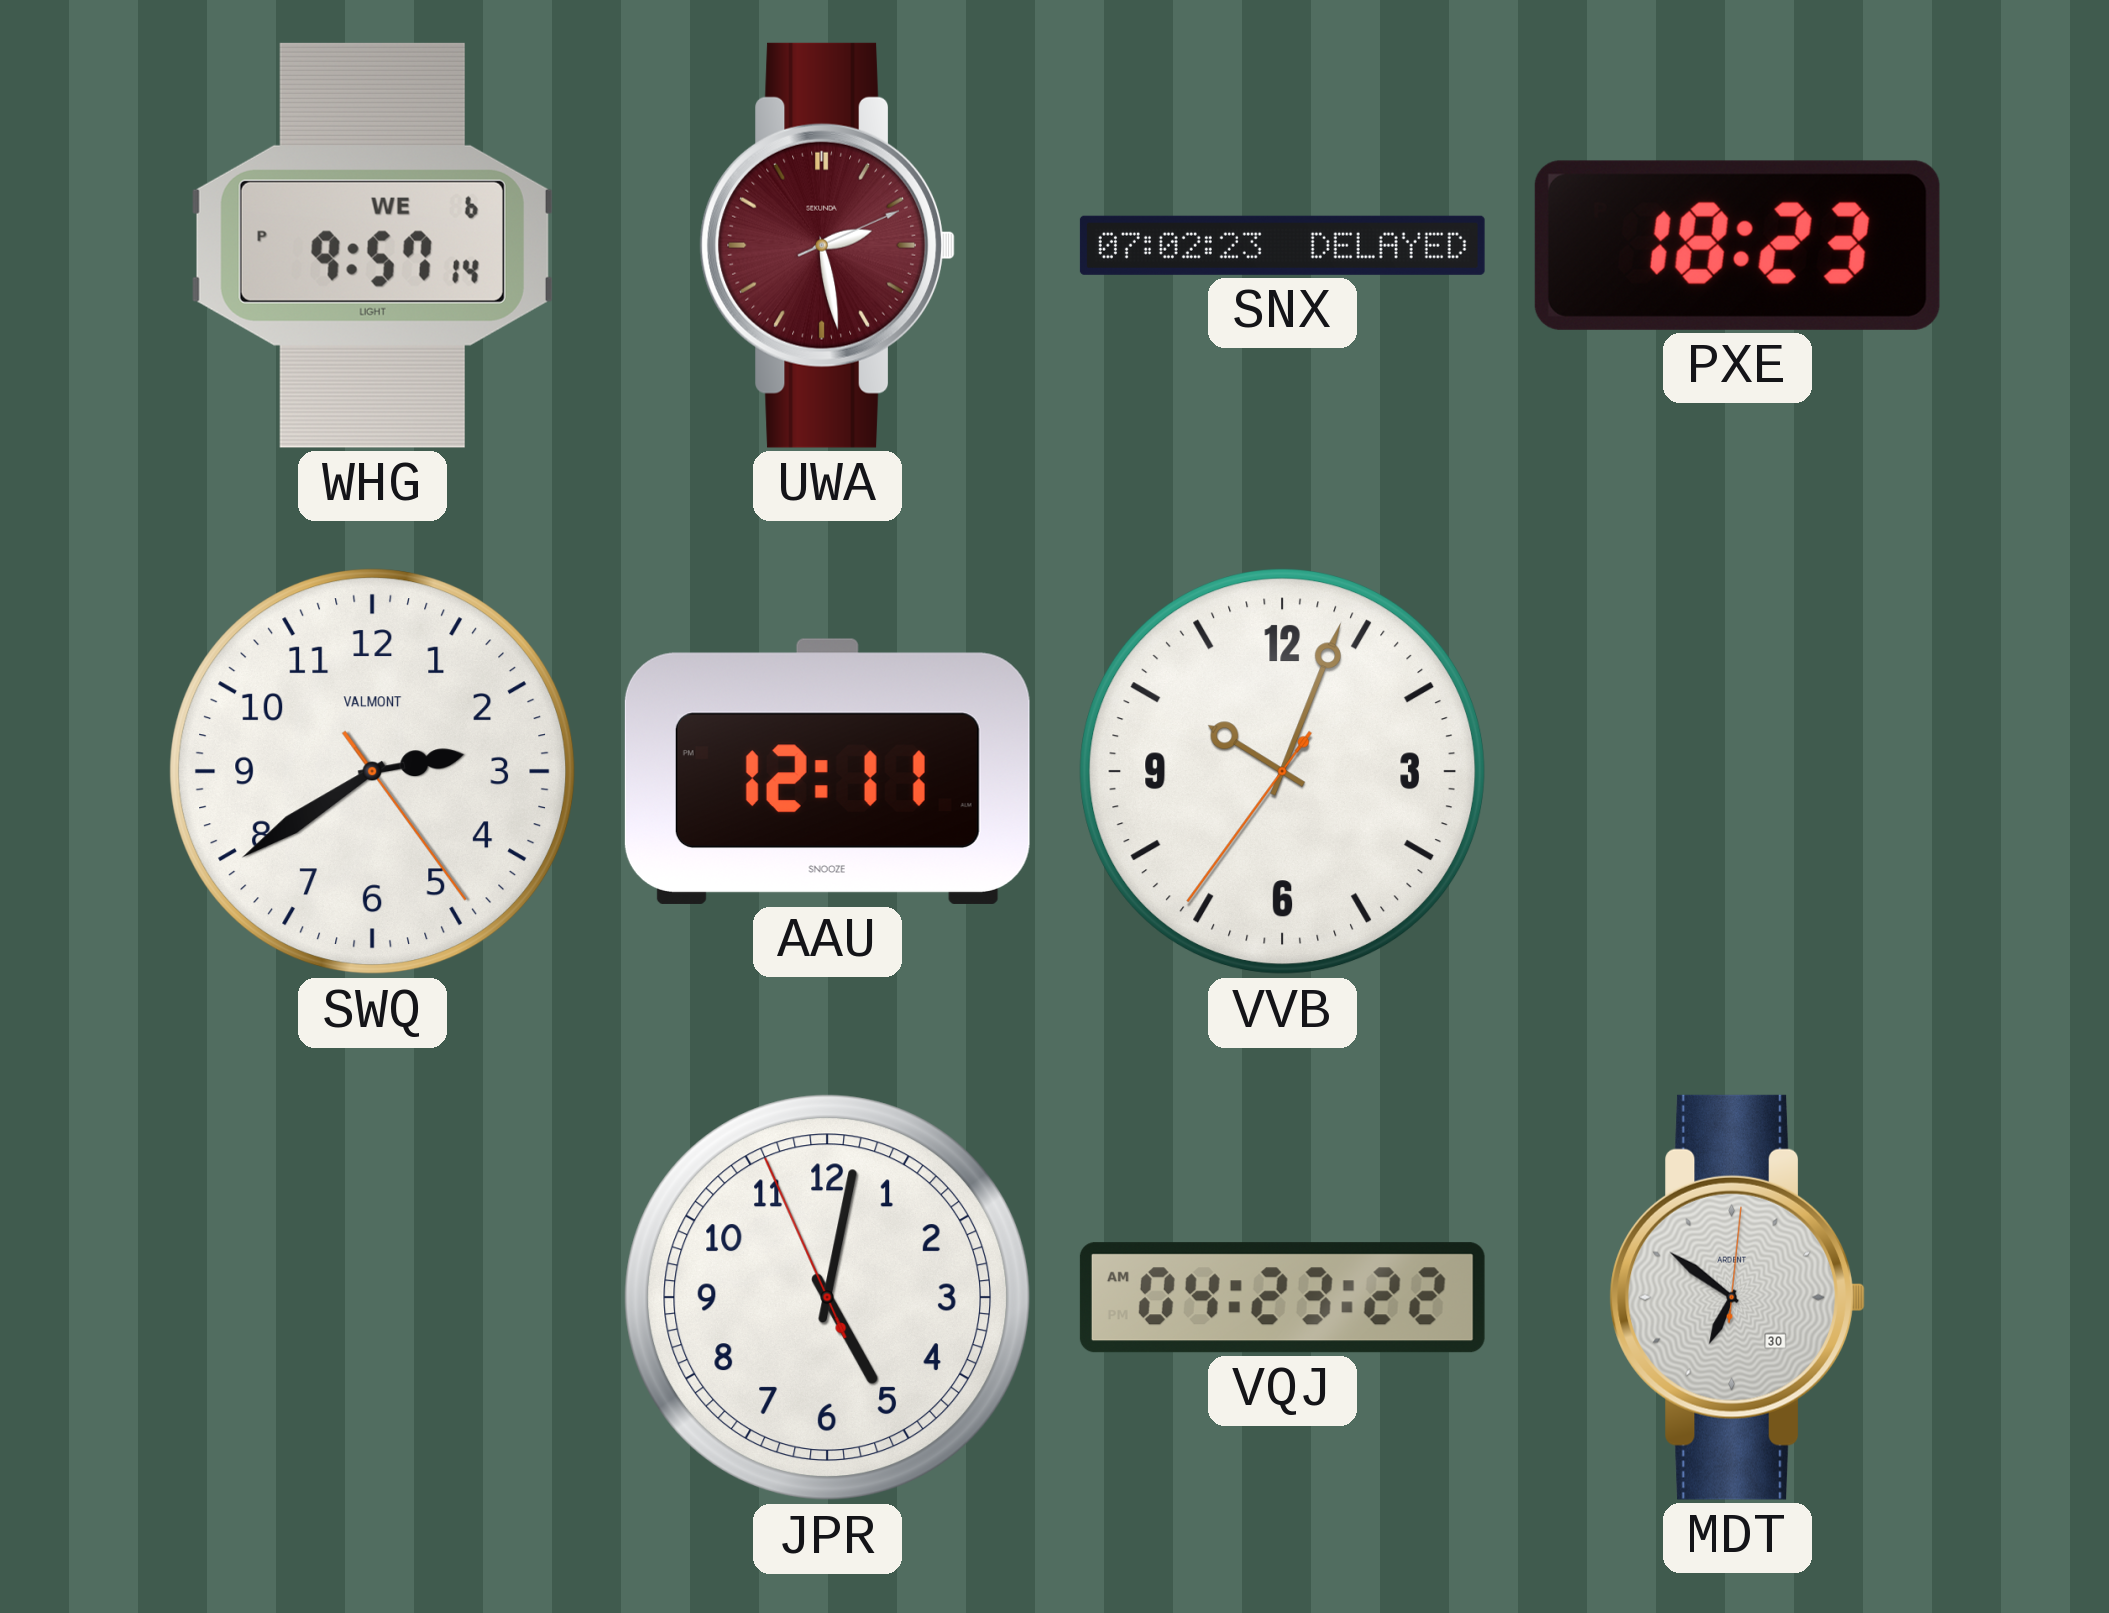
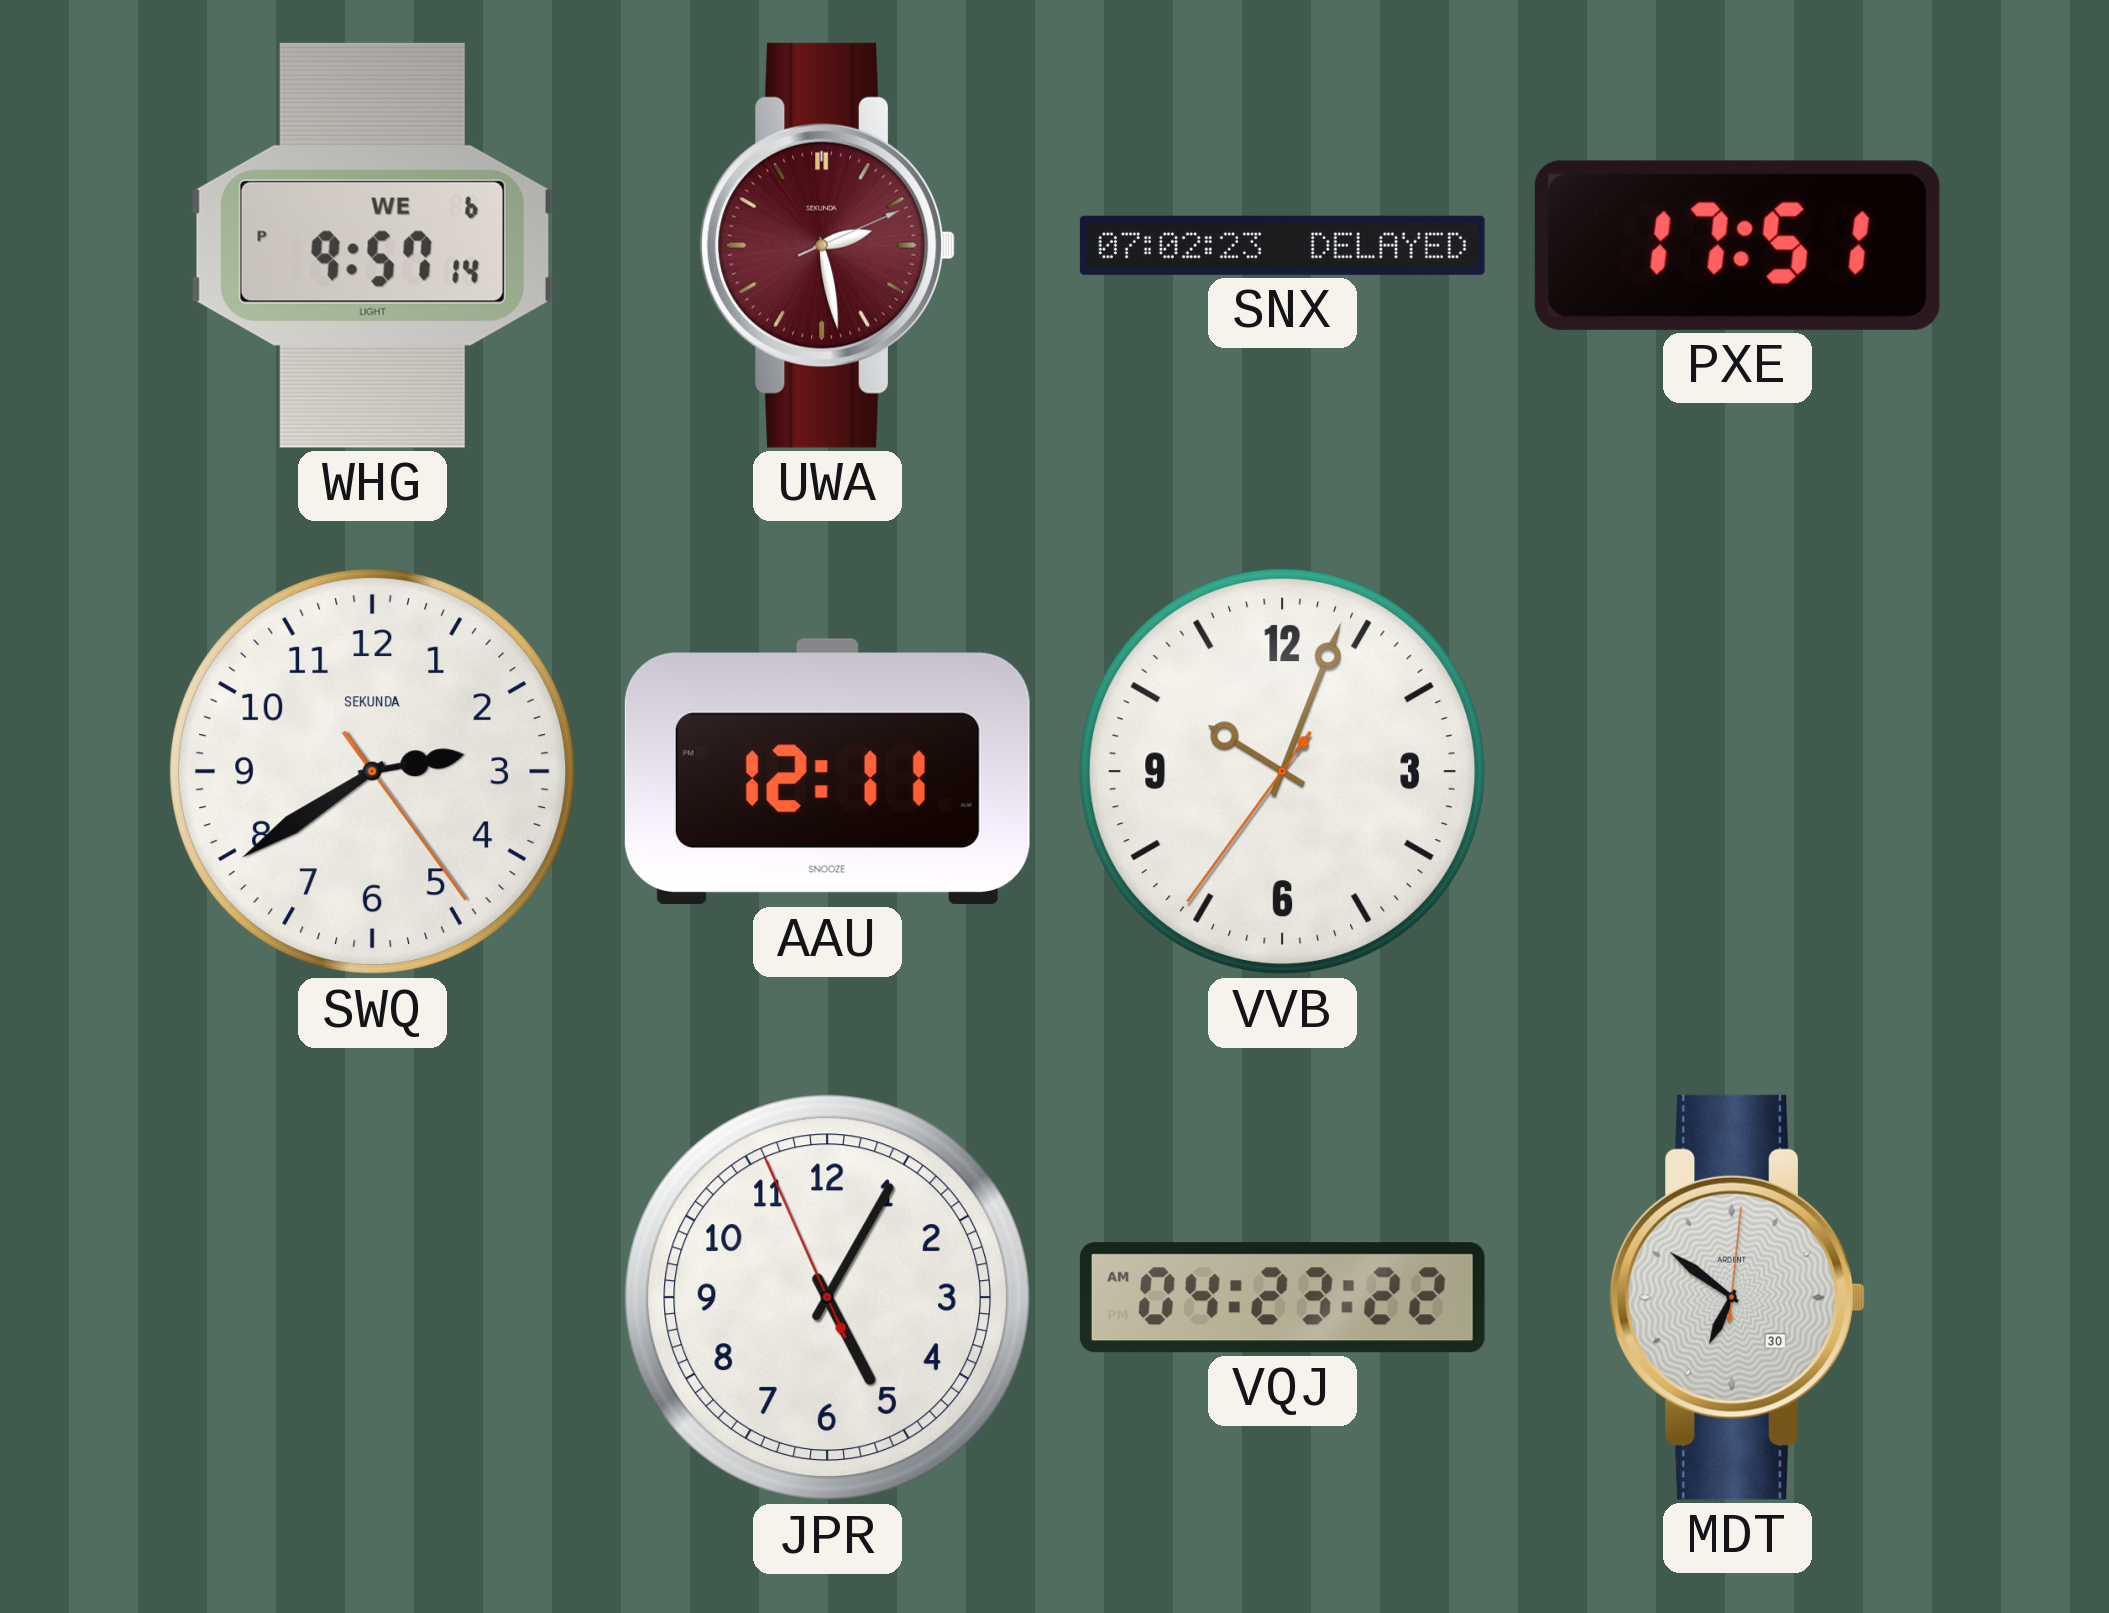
PXE: 18:23 -> 17:51
SWQ brand: VALMONT -> SEKUNDA
JPR: 5:01 -> 5:04
